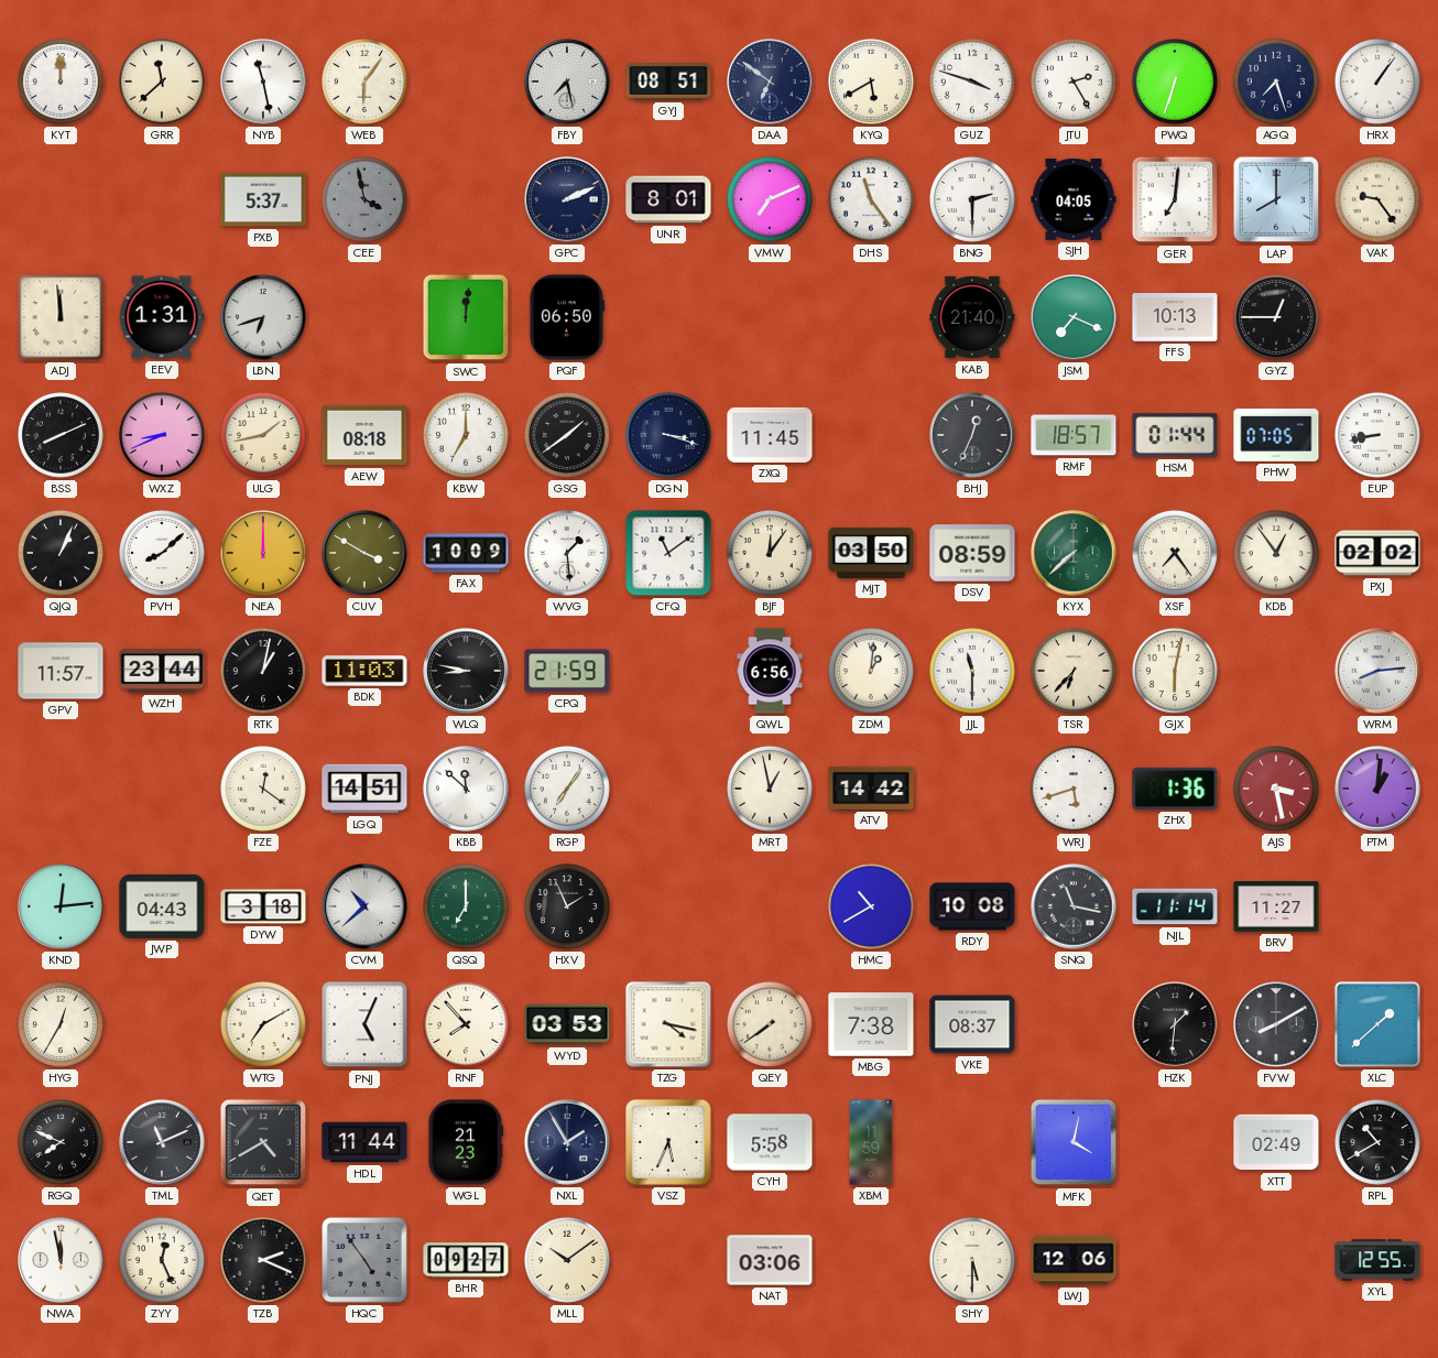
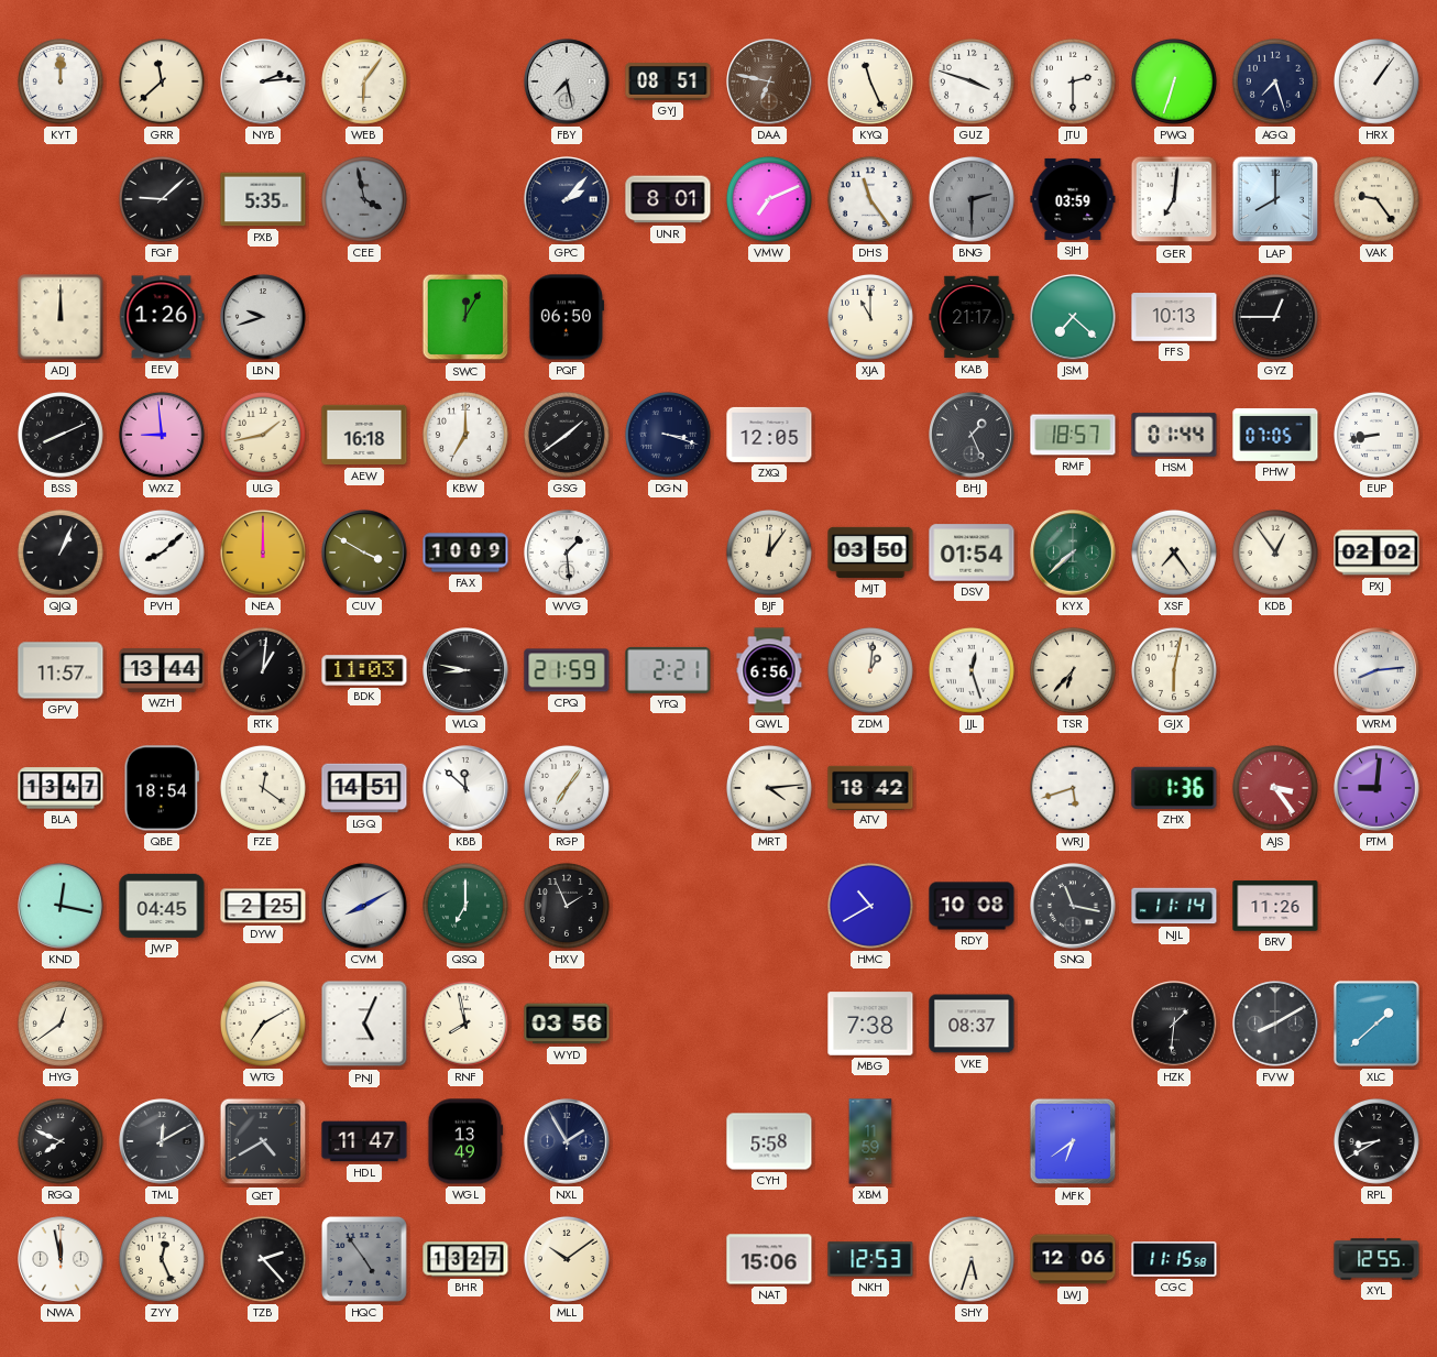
NYB: 11:28 -> 2:14
DAA: 6:51 -> 6:47
DAA dial: navy -> brown
KYQ: 5:40 -> 11:26
JTU: 2:25 -> 2:30
FQF: none -> 9:08
PXB: 5:37 -> 5:35
GPC: 2:11 -> 2:07
BNG dial: white -> grey
SJH: 04:05 -> 03:59
ADJ: 11:59 -> 12:00
EEV: 1:31 -> 1:26
LBN: 6:42 -> 9:42
SWC: 12:01 -> 12:05
XJA: none -> 11:00
KAB: 21:40 -> 21:17
JSM: 7:19 -> 7:22
WXZ: 8:41 -> 8:59
AEW: 08:18 -> 16:18
ZXQ: 11:45 -> 12:05
BHJ: 12:34 -> 1:26
CFQ: 11:09 -> none
DSV: 08:59 -> 01:54
WZH: 23:44 -> 13:44
RTK: 1:02 -> 1:01
YFQ: none -> 2:21
JJL: 11:30 -> 12:27
BLA: none -> 13:47
QBE: none -> 18:54
MRT: 12:58 -> 4:14
ATV: 14:42 -> 18:42
AJS: 3:28 -> 3:24
PTM: 1:01 -> 9:01
KND: 12:14 -> 12:17
JWP: 04:43 -> 04:45
DYW: 3:18 -> 2:25
CVM: 10:38 -> 8:10
BRV: 11:27 -> 11:26
HYG: 12:35 -> 12:39
RNF: 7:53 -> 7:58
WYD: 03:53 -> 03:56
TZG: 4:17 -> none
QEY: 7:39 -> none
TML: 11:11 -> 12:10
HDL: 11:44 -> 11:47
WGL: 21:23 -> 13:49
VSZ: 5:34 -> none
MFK: 4:02 -> 6:39
XTT: 02:49 -> none
RPL: 10:40 -> 8:40
TZB: 2:19 -> 2:23
BHR: 09:27 -> 13:27
NAT: 03:06 -> 15:06
NKH: none -> 12:53
SHY: 5:30 -> 5:33
CGC: none -> 11:15
